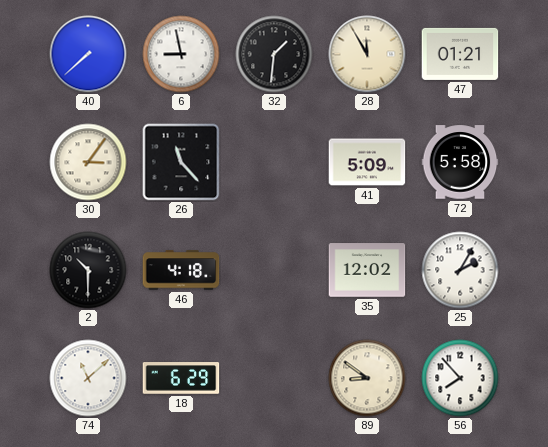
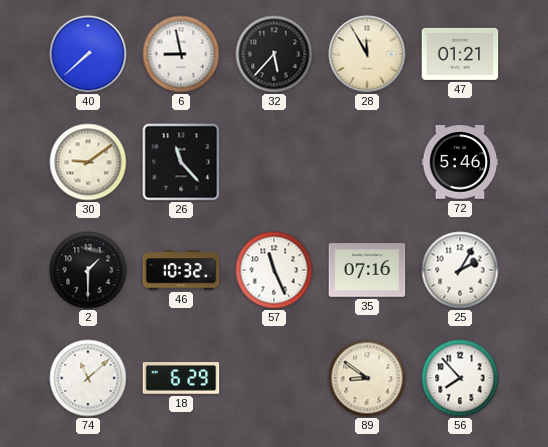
32: 1:31 -> 5:37
30: 3:06 -> 9:09
41: 5:09 -> none
72: 5:58 -> 5:46
2: 10:30 -> 1:30
46: 4:18 -> 10:32
57: none -> 11:26
35: 12:02 -> 07:16
